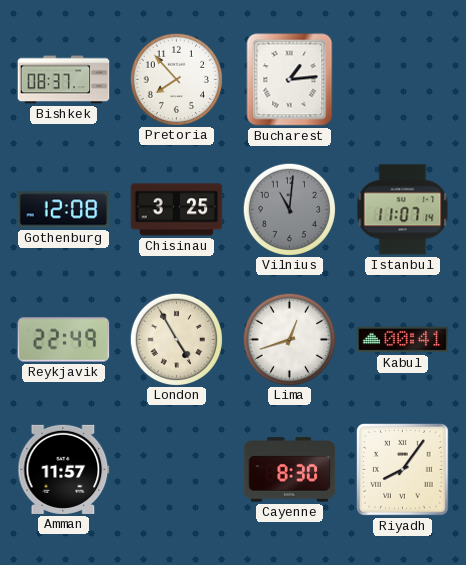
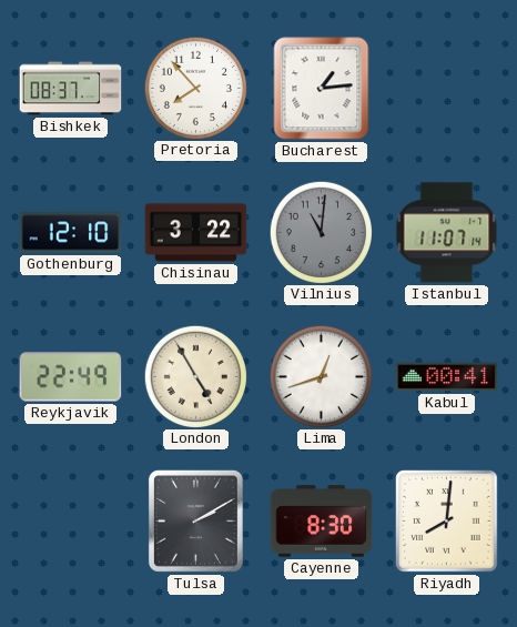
Gothenburg: 12:08 -> 12:10
Chisinau: 3:25 -> 3:22
Amman: 11:57 -> none
Tulsa: none -> 2:10
Riyadh: 8:06 -> 8:01
